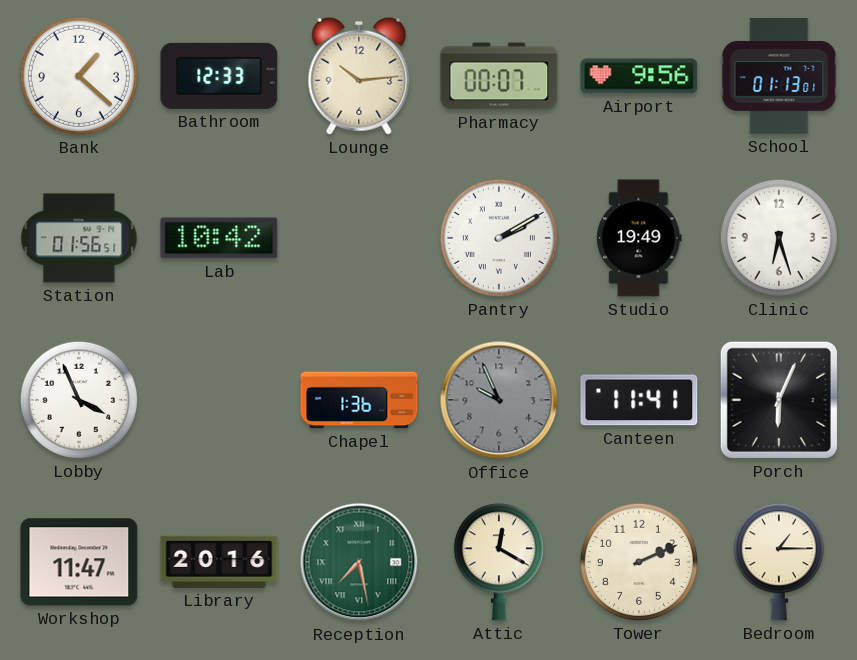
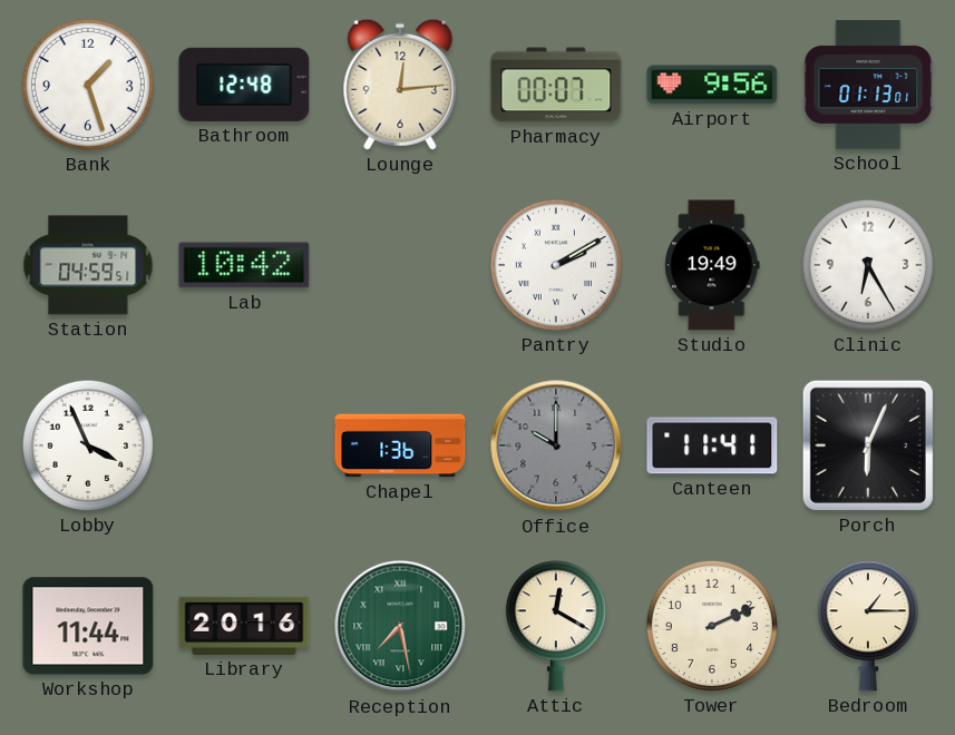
Bank: 1:22 -> 1:27
Bathroom: 12:33 -> 12:48
Lounge: 10:14 -> 12:14
Station: 01:56 -> 04:59
Clinic: 6:27 -> 6:25
Office: 9:56 -> 10:00
Workshop: 11:47 -> 11:44
